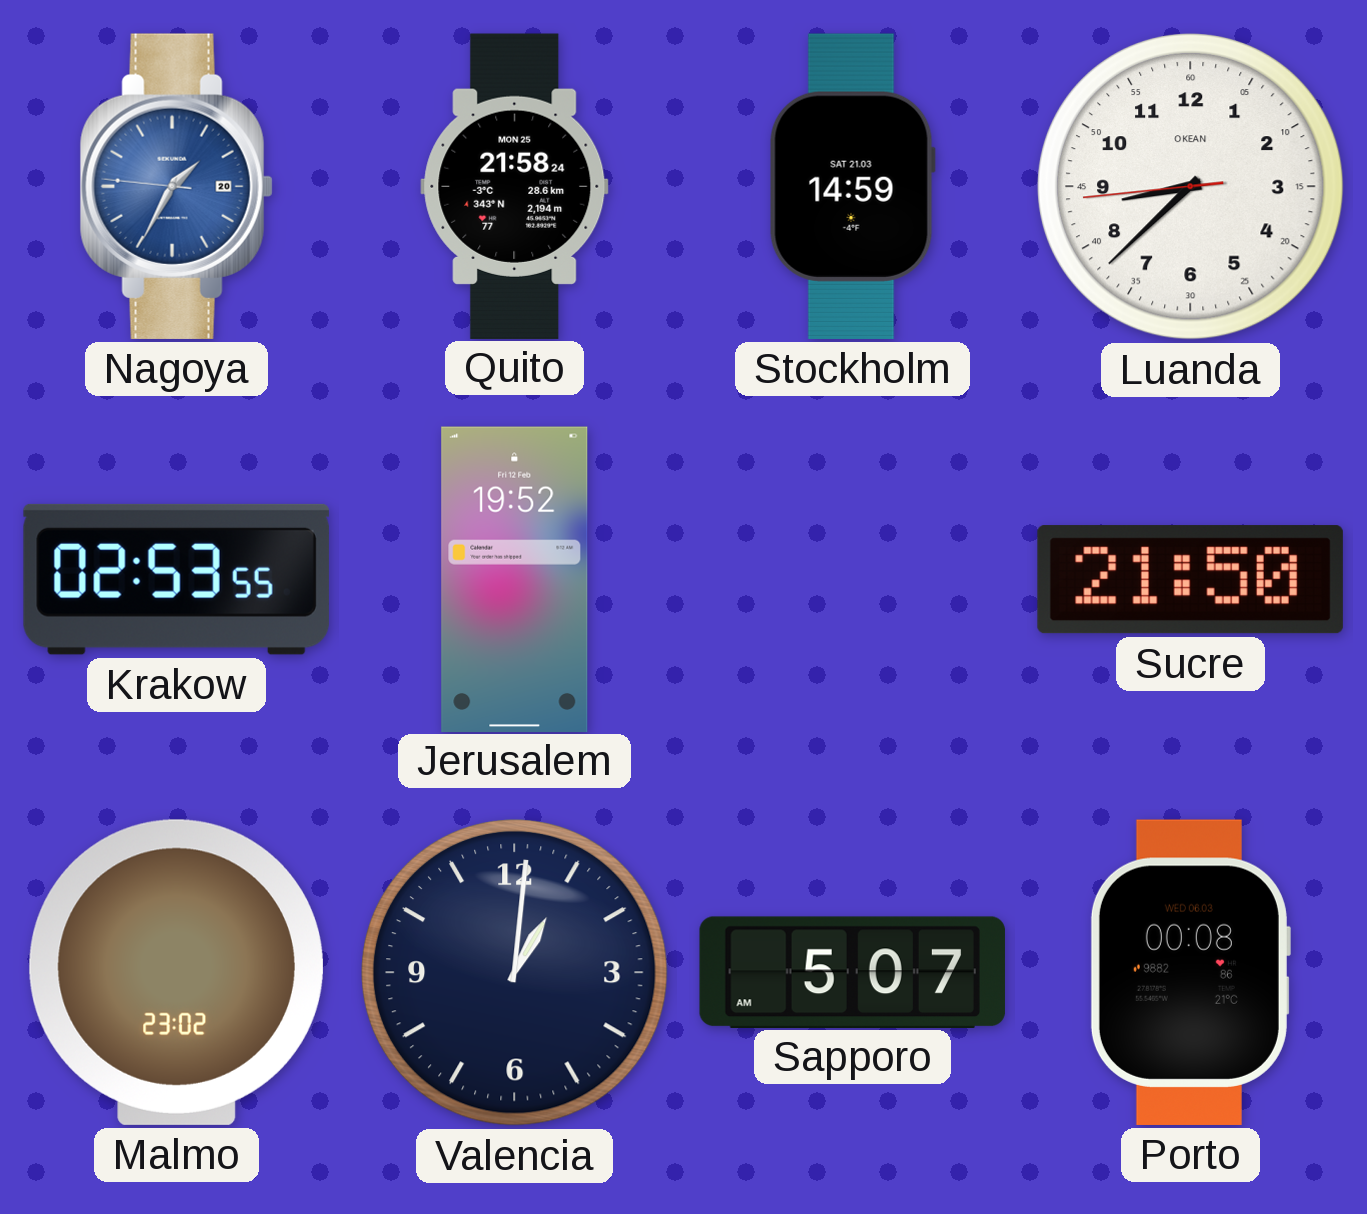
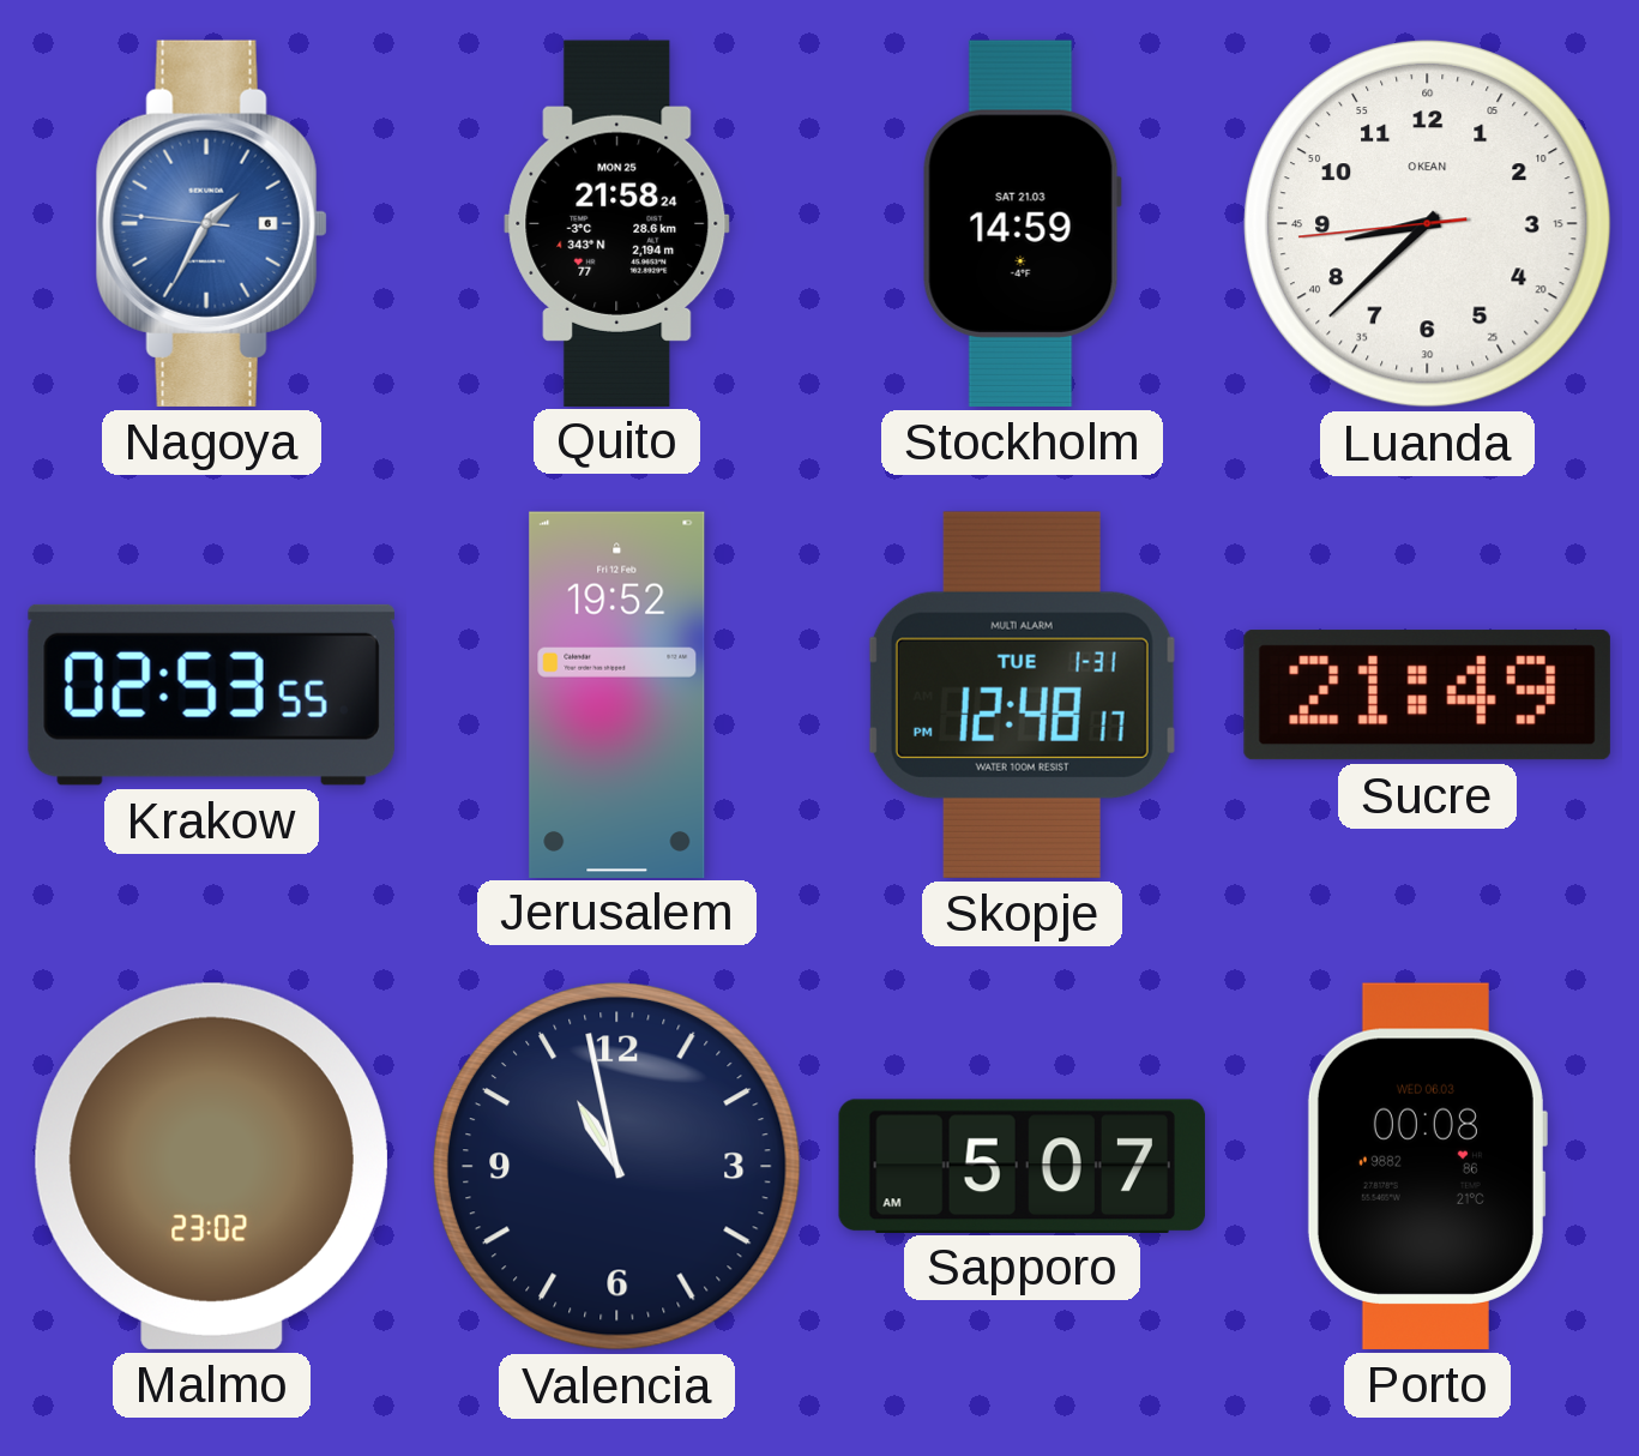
Nagoya date: 20 -> 6
Skopje: none -> 12:48
Sucre: 21:50 -> 21:49
Valencia: 1:01 -> 10:58
